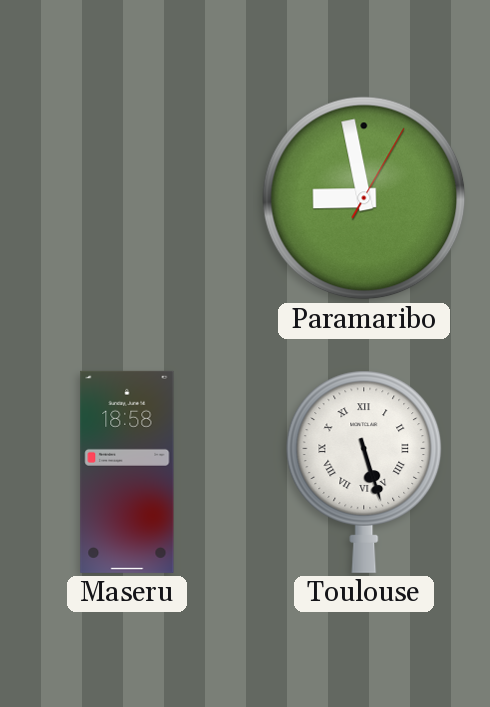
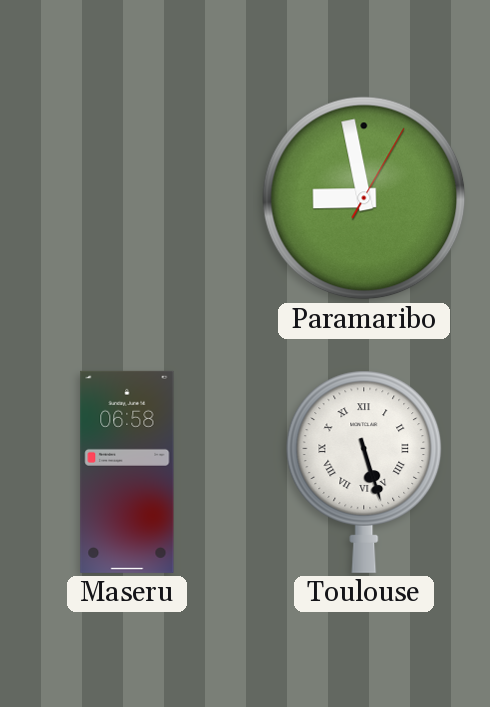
Maseru: 18:58 -> 06:58
